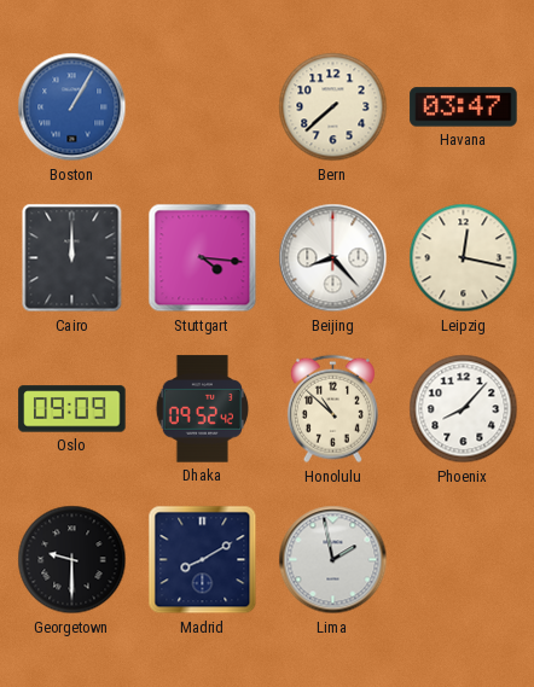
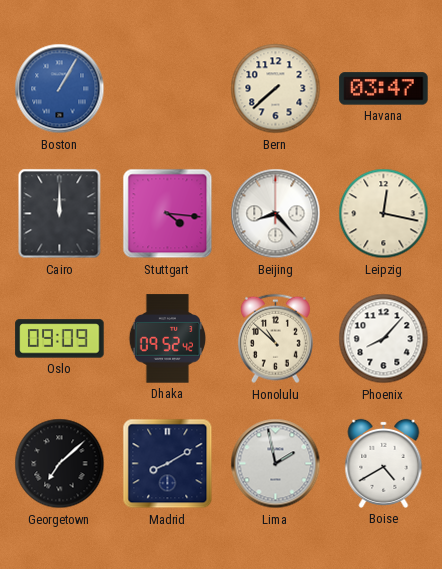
Georgetown: 9:30 -> 7:08
Boise: none -> 4:40
